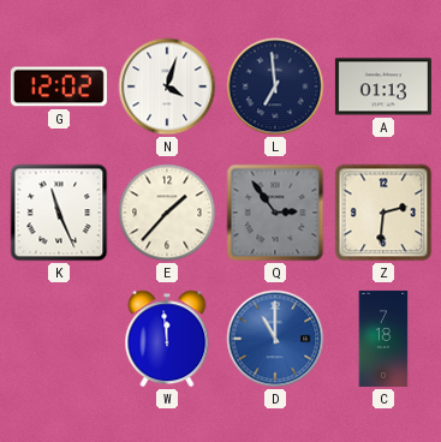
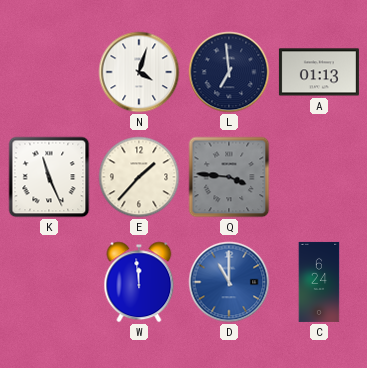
G: 12:02 -> none
Q: 2:54 -> 3:46
Z: 2:31 -> none
C: 7:18 -> 6:24
